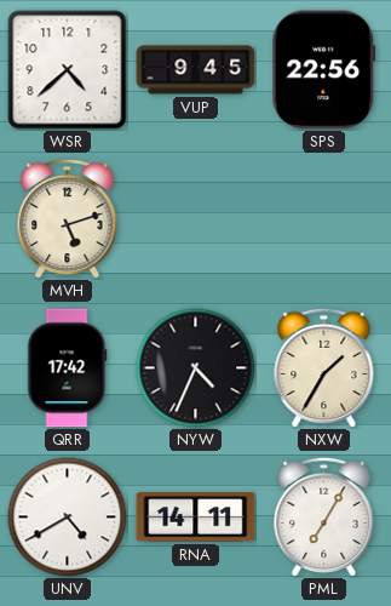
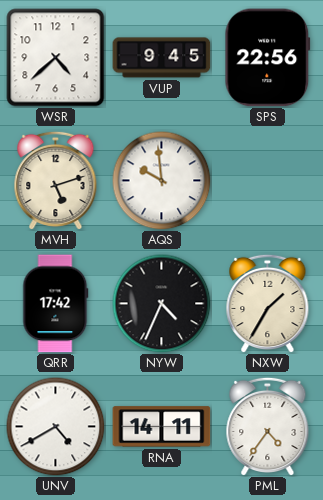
AQS: none -> 9:59
PML: 7:05 -> 4:36
